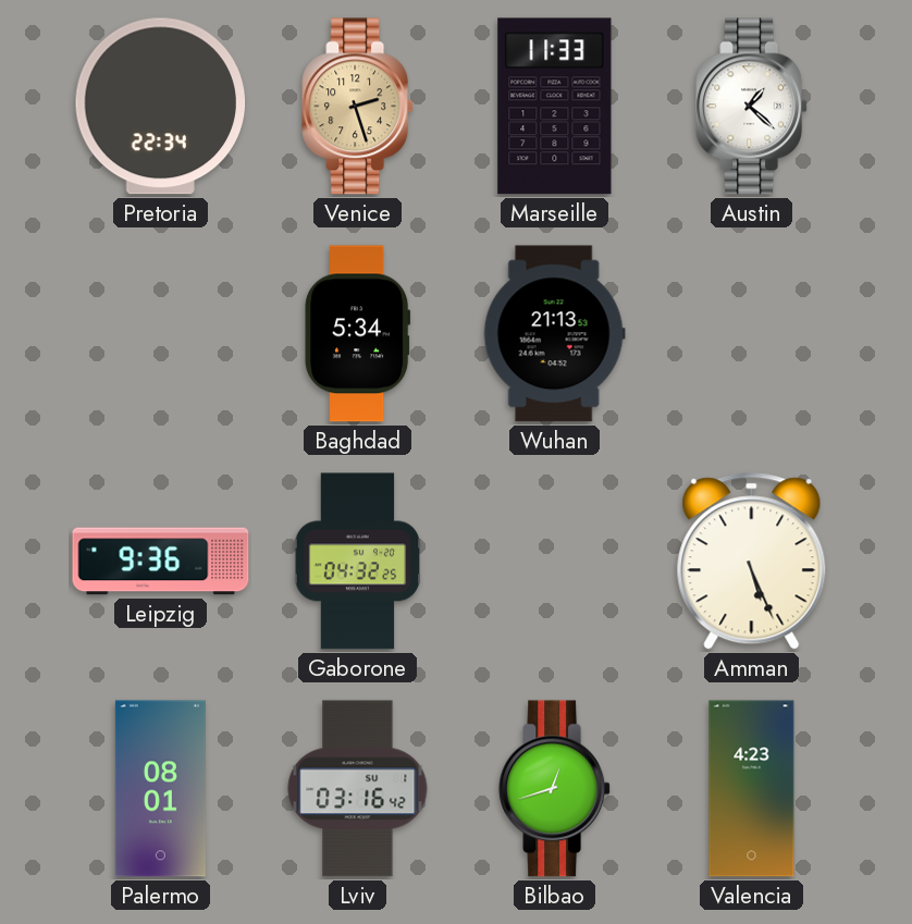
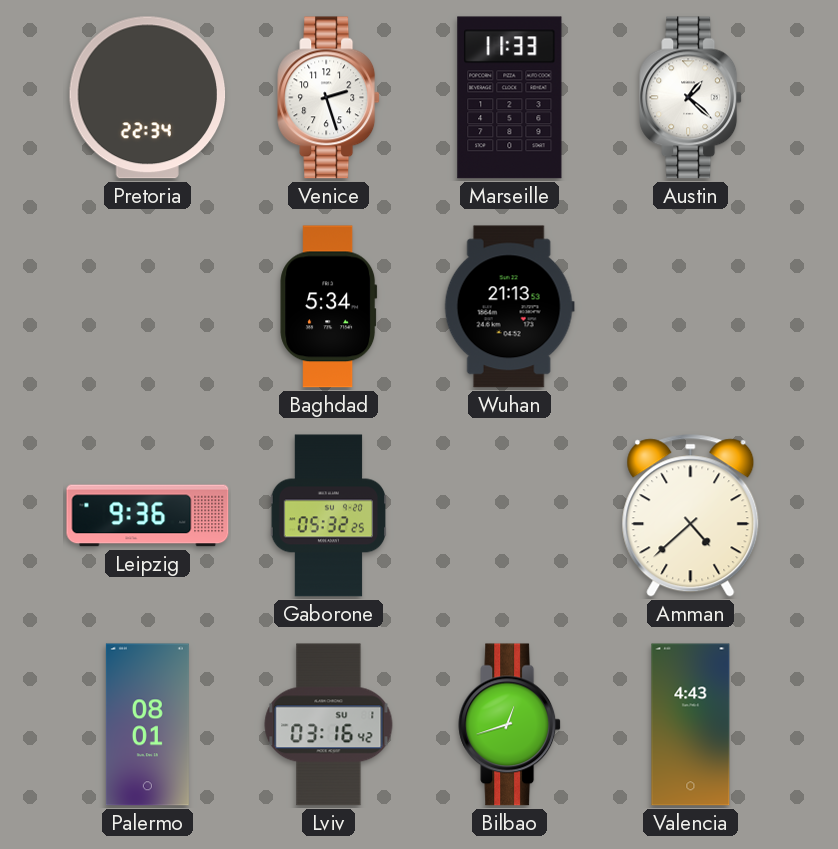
Venice dial: champagne -> white
Gaborone: 04:32 -> 05:32
Amman: 5:26 -> 4:38
Valencia: 4:23 -> 4:43
